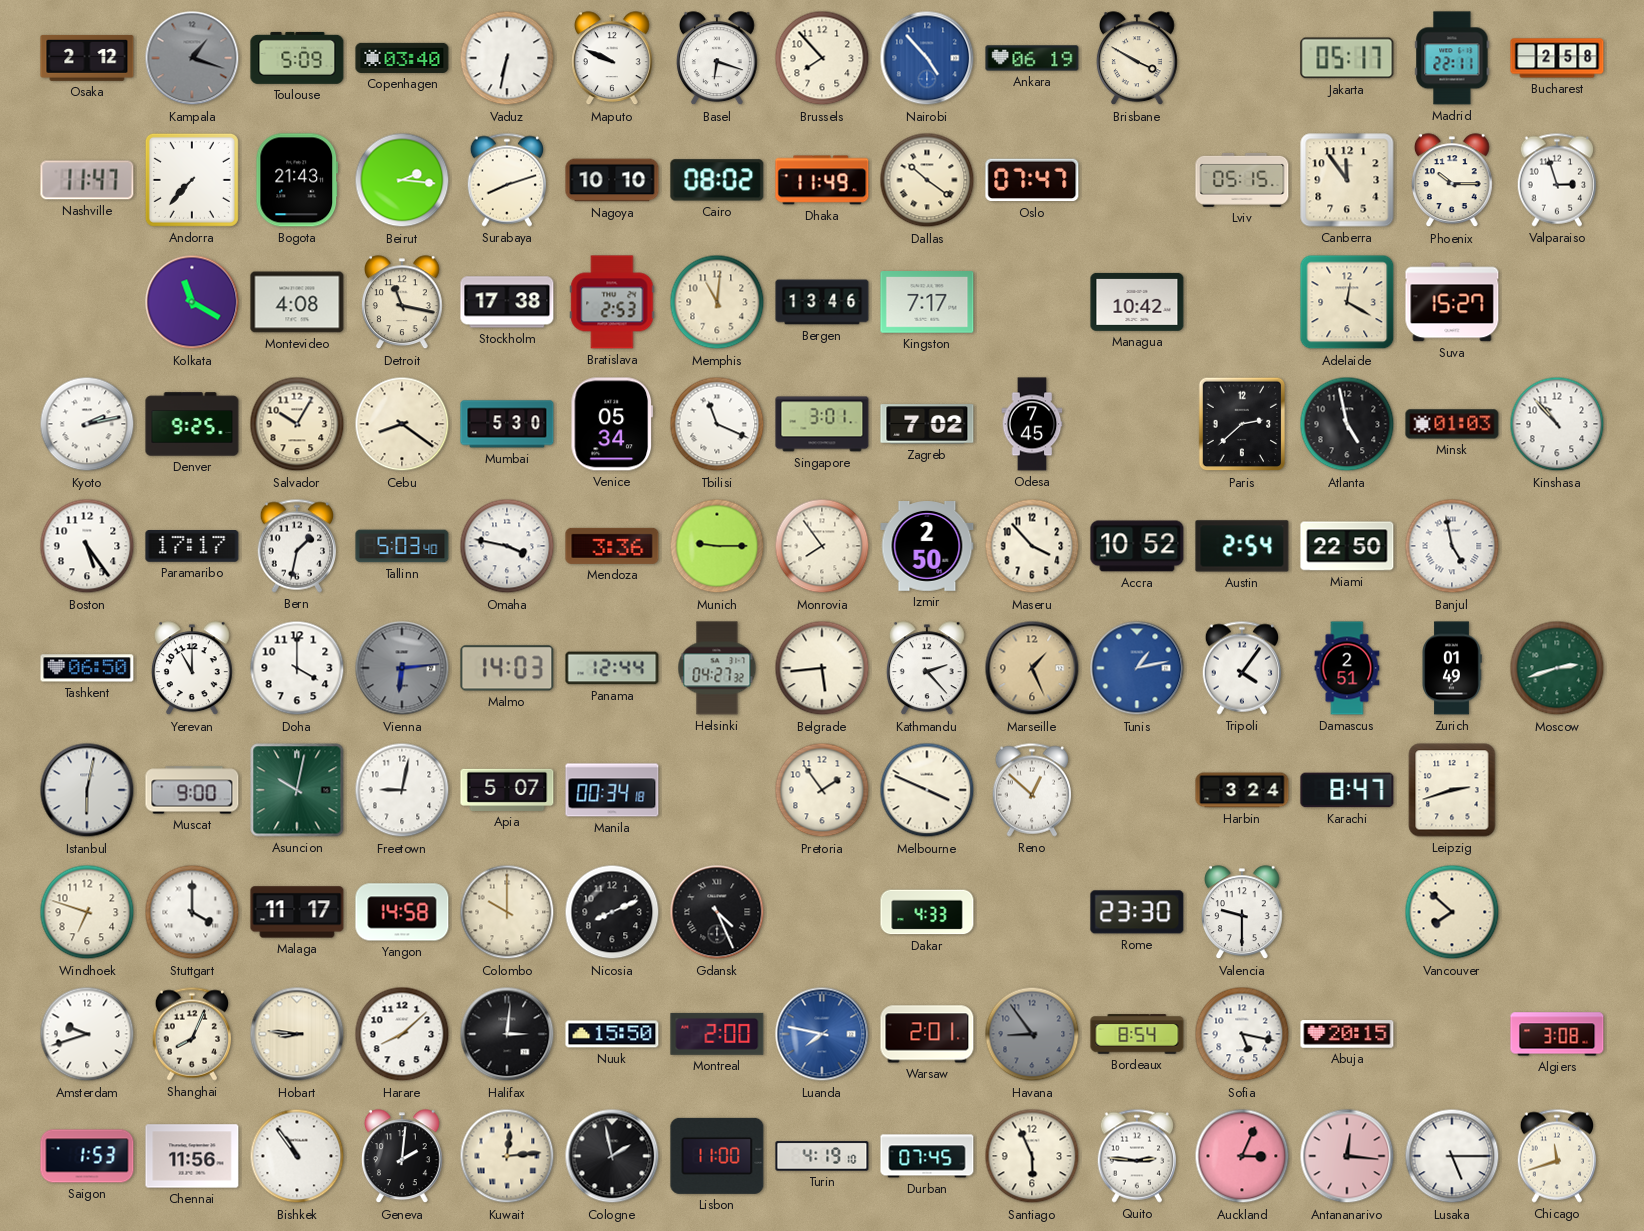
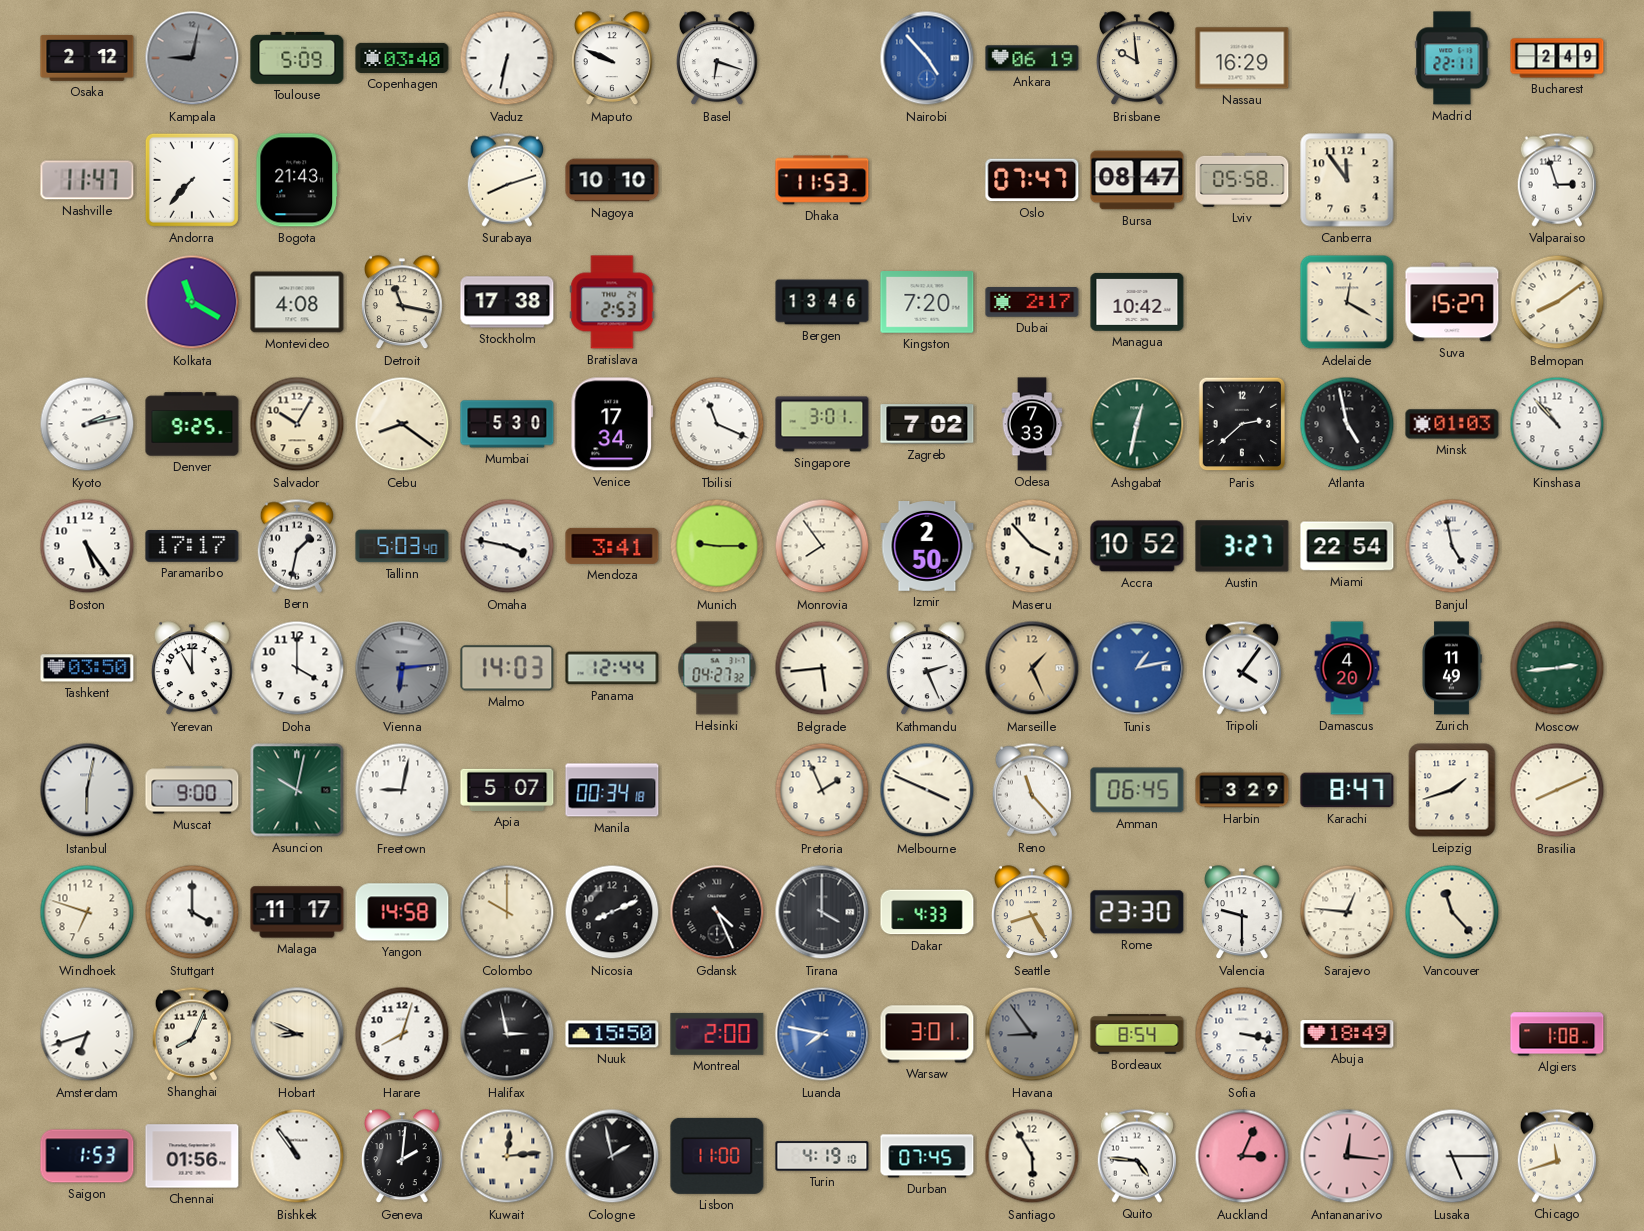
Kampala: 1:18 -> 9:02
Brussels: 7:53 -> none
Brisbane: 3:50 -> 9:59
Nassau: none -> 16:29
Jakarta: 05:17 -> none
Bucharest: 2:58 -> 2:49
Beirut: 2:16 -> none
Cairo: 08:02 -> none
Dhaka: 11:49 -> 11:53
Dallas: 10:21 -> none
Bursa: none -> 08:47
Lviv: 05:15 -> 05:58
Phoenix: 10:15 -> none
Memphis: 11:01 -> none
Kingston: 7:17 -> 7:20
Dubai: none -> 2:17
Belmopan: none -> 8:09
Venice: 05:34 -> 17:34
Odesa: 7:45 -> 7:33
Ashgabat: none -> 12:32
Mendoza: 3:36 -> 3:41
Austin: 2:54 -> 3:27
Miami: 22:50 -> 22:54
Tashkent: 06:50 -> 03:50
Kathmandu: 2:23 -> 2:26
Damascus: 2:51 -> 4:20
Zurich: 01:49 -> 11:49
Moscow: 2:42 -> 2:44
Pretoria: 1:54 -> 1:56
Reno: 12:52 -> 11:23
Amman: none -> 06:45
Harbin: 3:24 -> 3:29
Leipzig: 2:42 -> 1:42
Brasilia: none -> 8:11
Tirana: none -> 4:00
Seattle: none -> 8:25
Sarajevo: none -> 12:46
Vancouver: 7:52 -> 11:23
Amsterdam: 9:42 -> 6:42
Hobart: 8:46 -> 8:49
Harare: 8:08 -> 8:03
Halifax: 3:01 -> 2:58
Warsaw: 2:01 -> 3:01
Sofia: 5:17 -> 3:17
Abuja: 20:15 -> 18:49
Algiers: 3:08 -> 1:08
Chennai: 11:56 -> 01:56
Santiago: 5:56 -> 5:55
Quito: 2:46 -> 4:46
